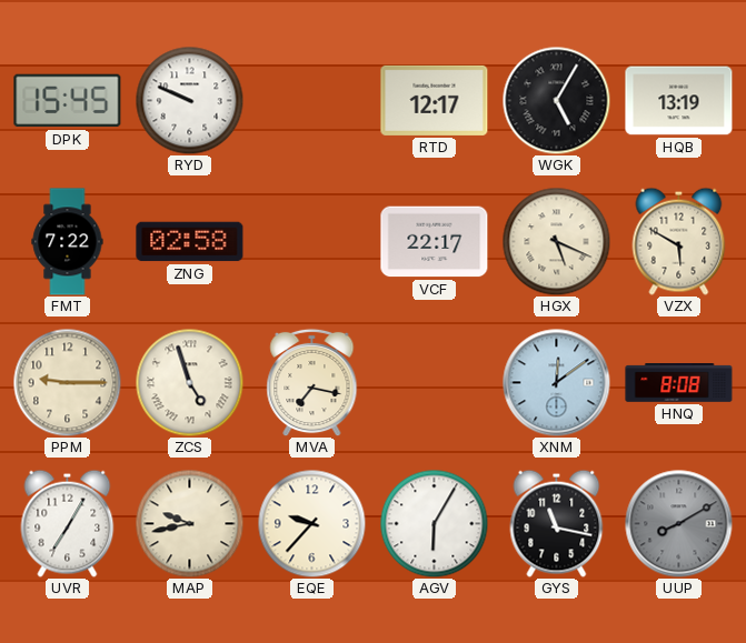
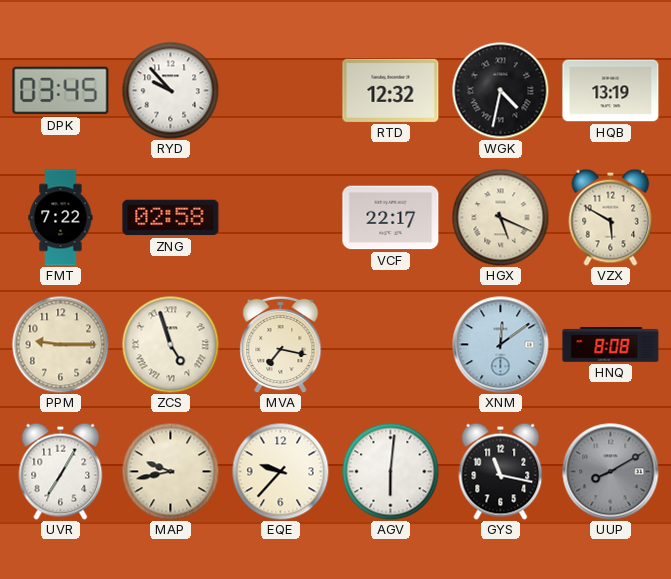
DPK: 15:45 -> 03:45
RYD: 9:49 -> 9:53
RTD: 12:17 -> 12:32
WGK: 5:05 -> 4:32
AGV: 6:05 -> 6:01
